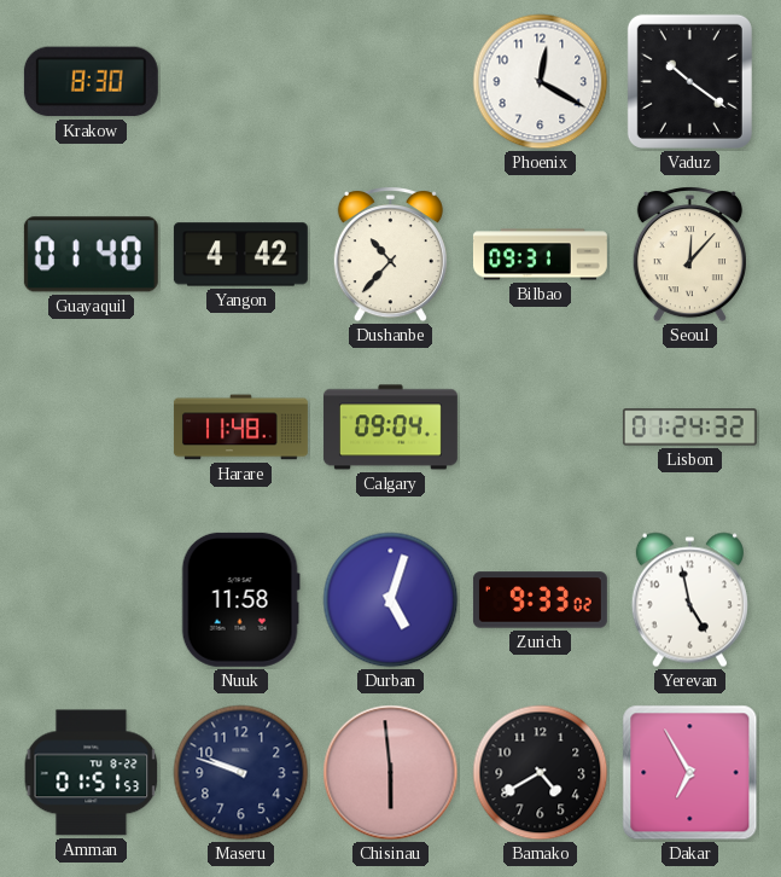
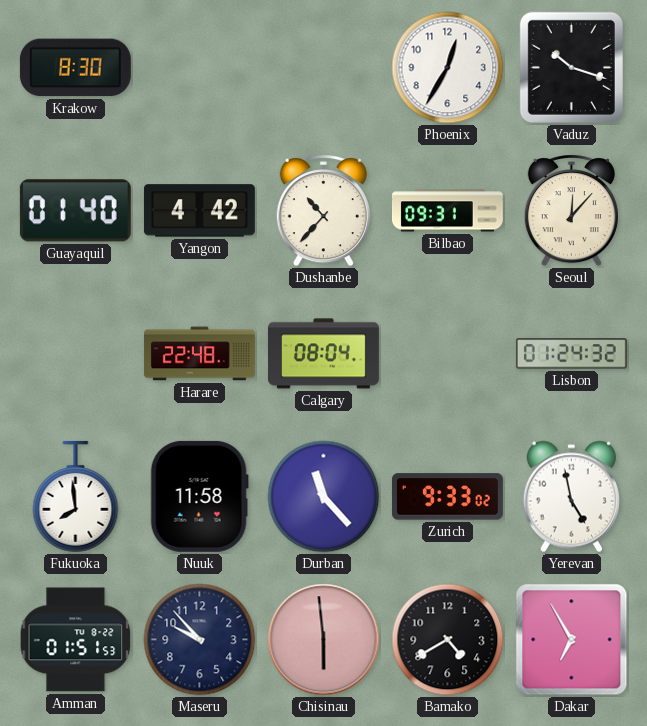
Phoenix: 12:20 -> 12:35
Vaduz: 10:21 -> 10:18
Harare: 11:48 -> 22:48
Calgary: 09:04 -> 08:04
Fukuoka: none -> 7:59
Durban: 5:03 -> 11:23
Maseru: 9:48 -> 9:53
